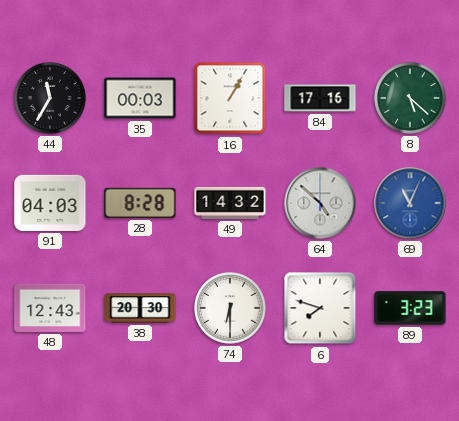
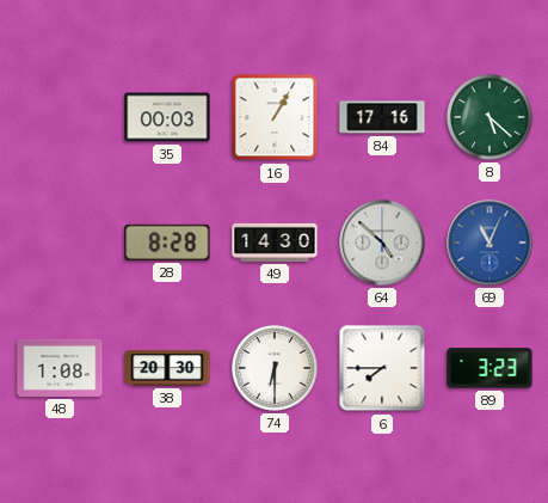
44: 11:35 -> none
91: 04:03 -> none
49: 14:32 -> 14:30
48: 12:43 -> 1:08
6: 7:48 -> 7:45
